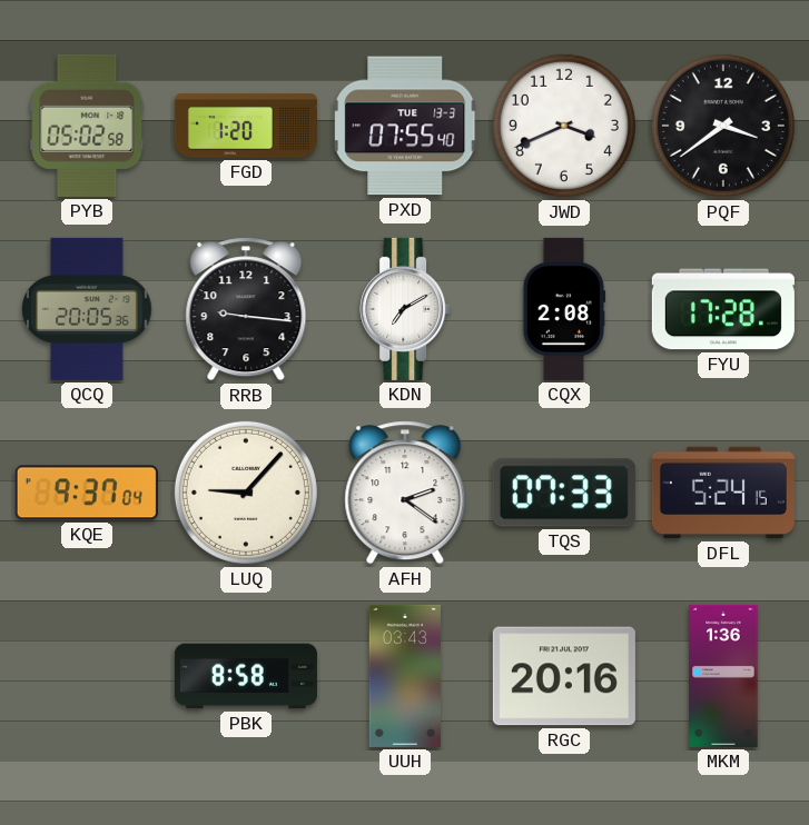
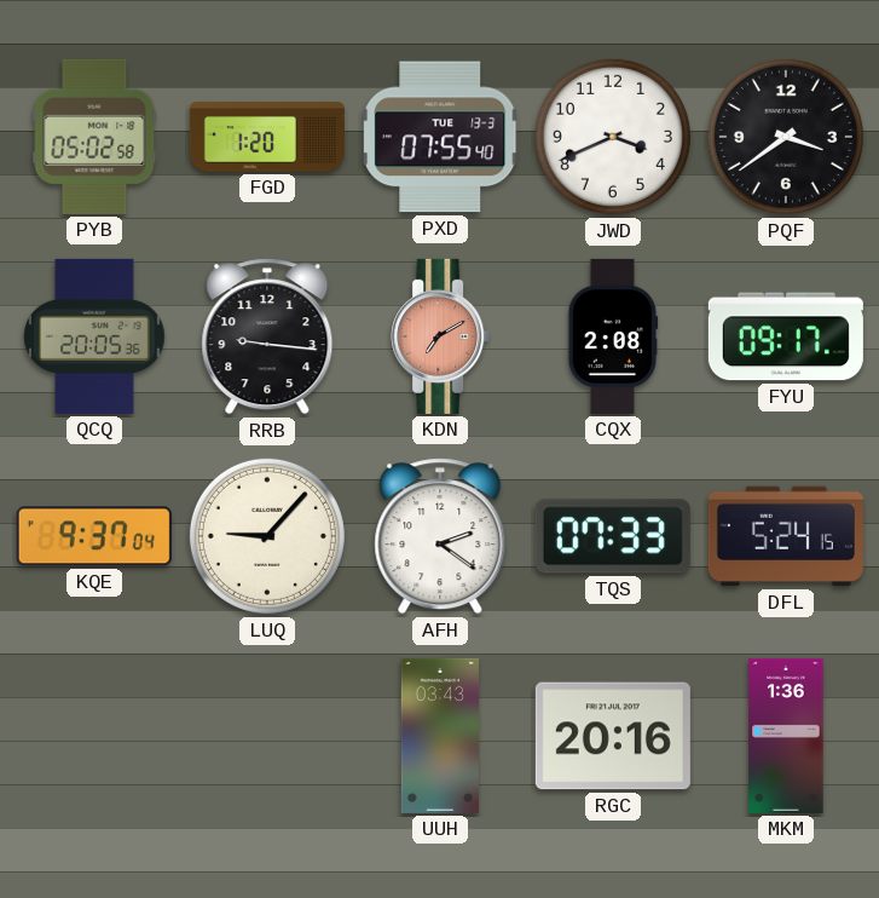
KDN dial: white -> salmon
FYU: 17:28 -> 09:17
PBK: 8:58 -> none
